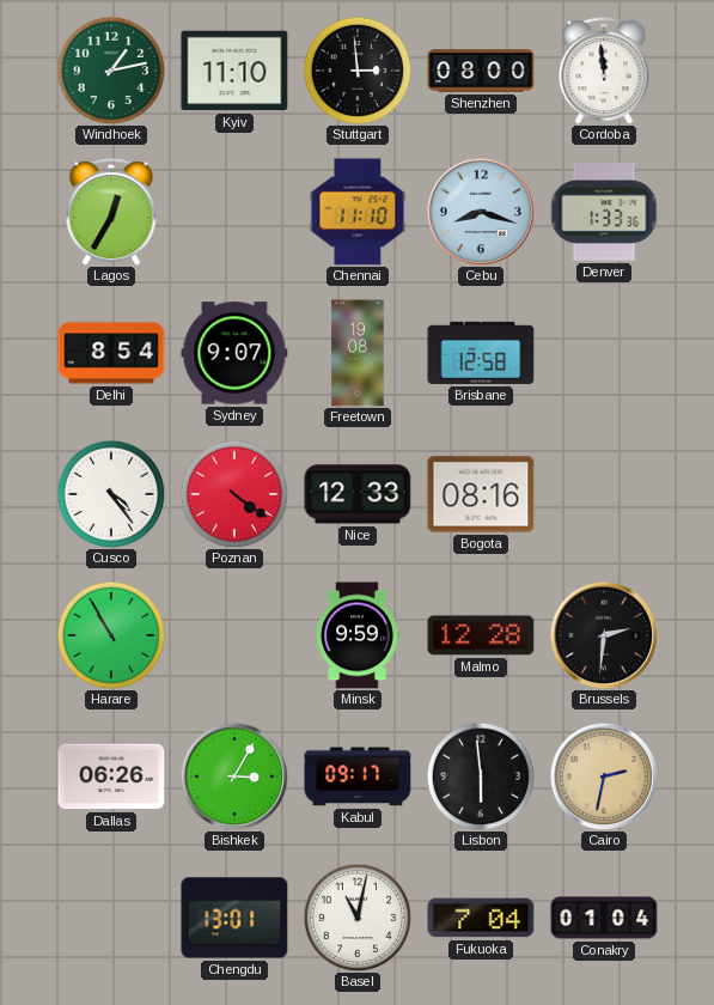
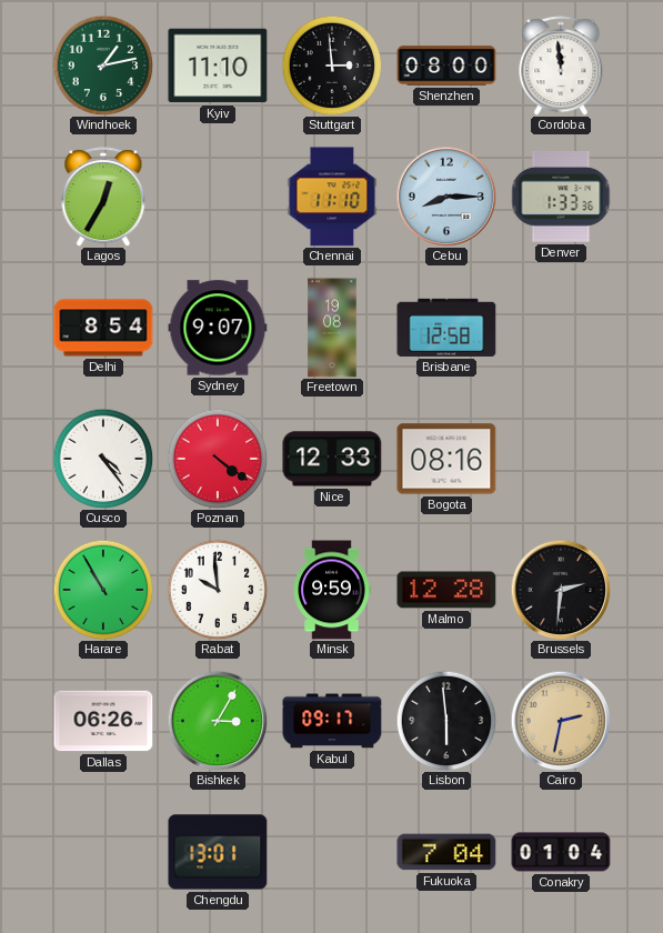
Cebu: 8:18 -> 8:15
Rabat: none -> 9:59
Basel: 11:02 -> none
